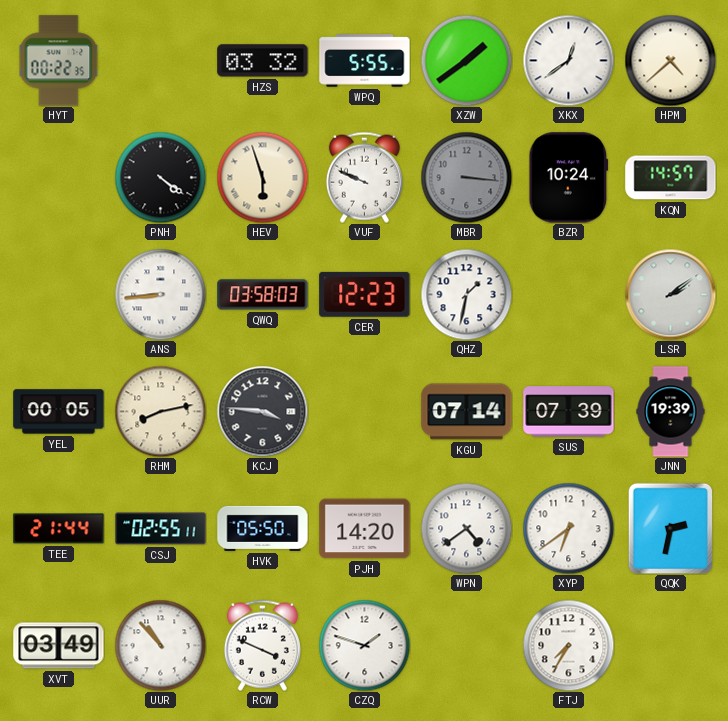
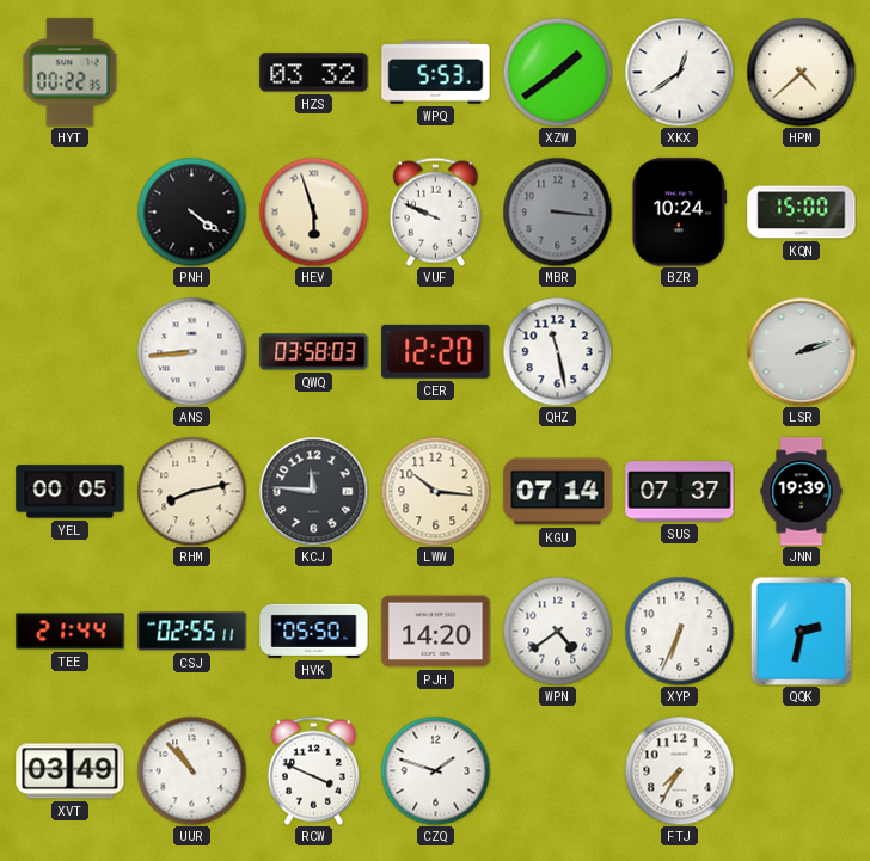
WPQ: 5:55 -> 5:53
KQN: 14:57 -> 15:00
CER: 12:23 -> 12:20
QHZ: 1:32 -> 11:28
LSR: 2:09 -> 2:12
KCJ: 3:46 -> 11:46
LWW: none -> 10:16
SUS: 07:39 -> 07:37
XYP: 6:39 -> 6:34
